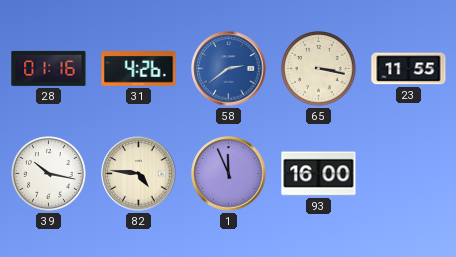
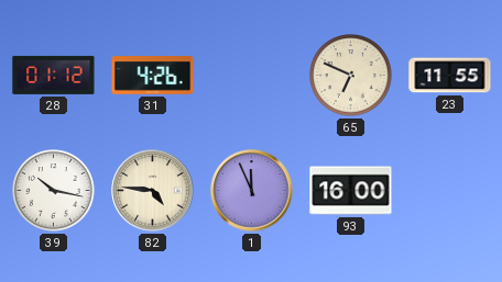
28: 01:16 -> 01:12
58: 2:39 -> none
65: 3:17 -> 6:49
